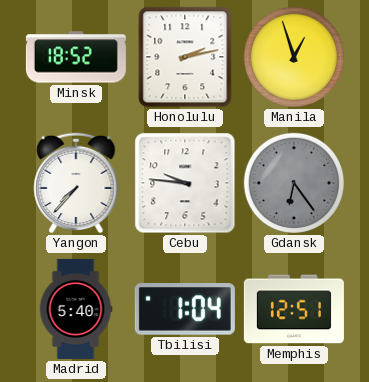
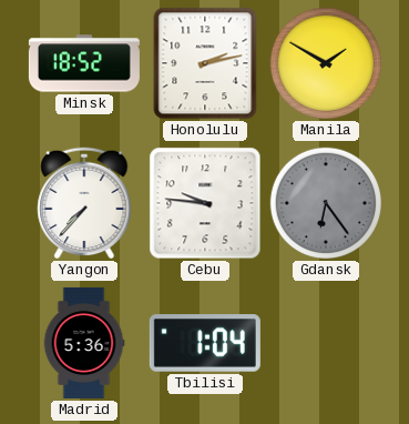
Manila: 12:57 -> 1:50
Madrid: 5:40 -> 5:36
Memphis: 12:51 -> none
